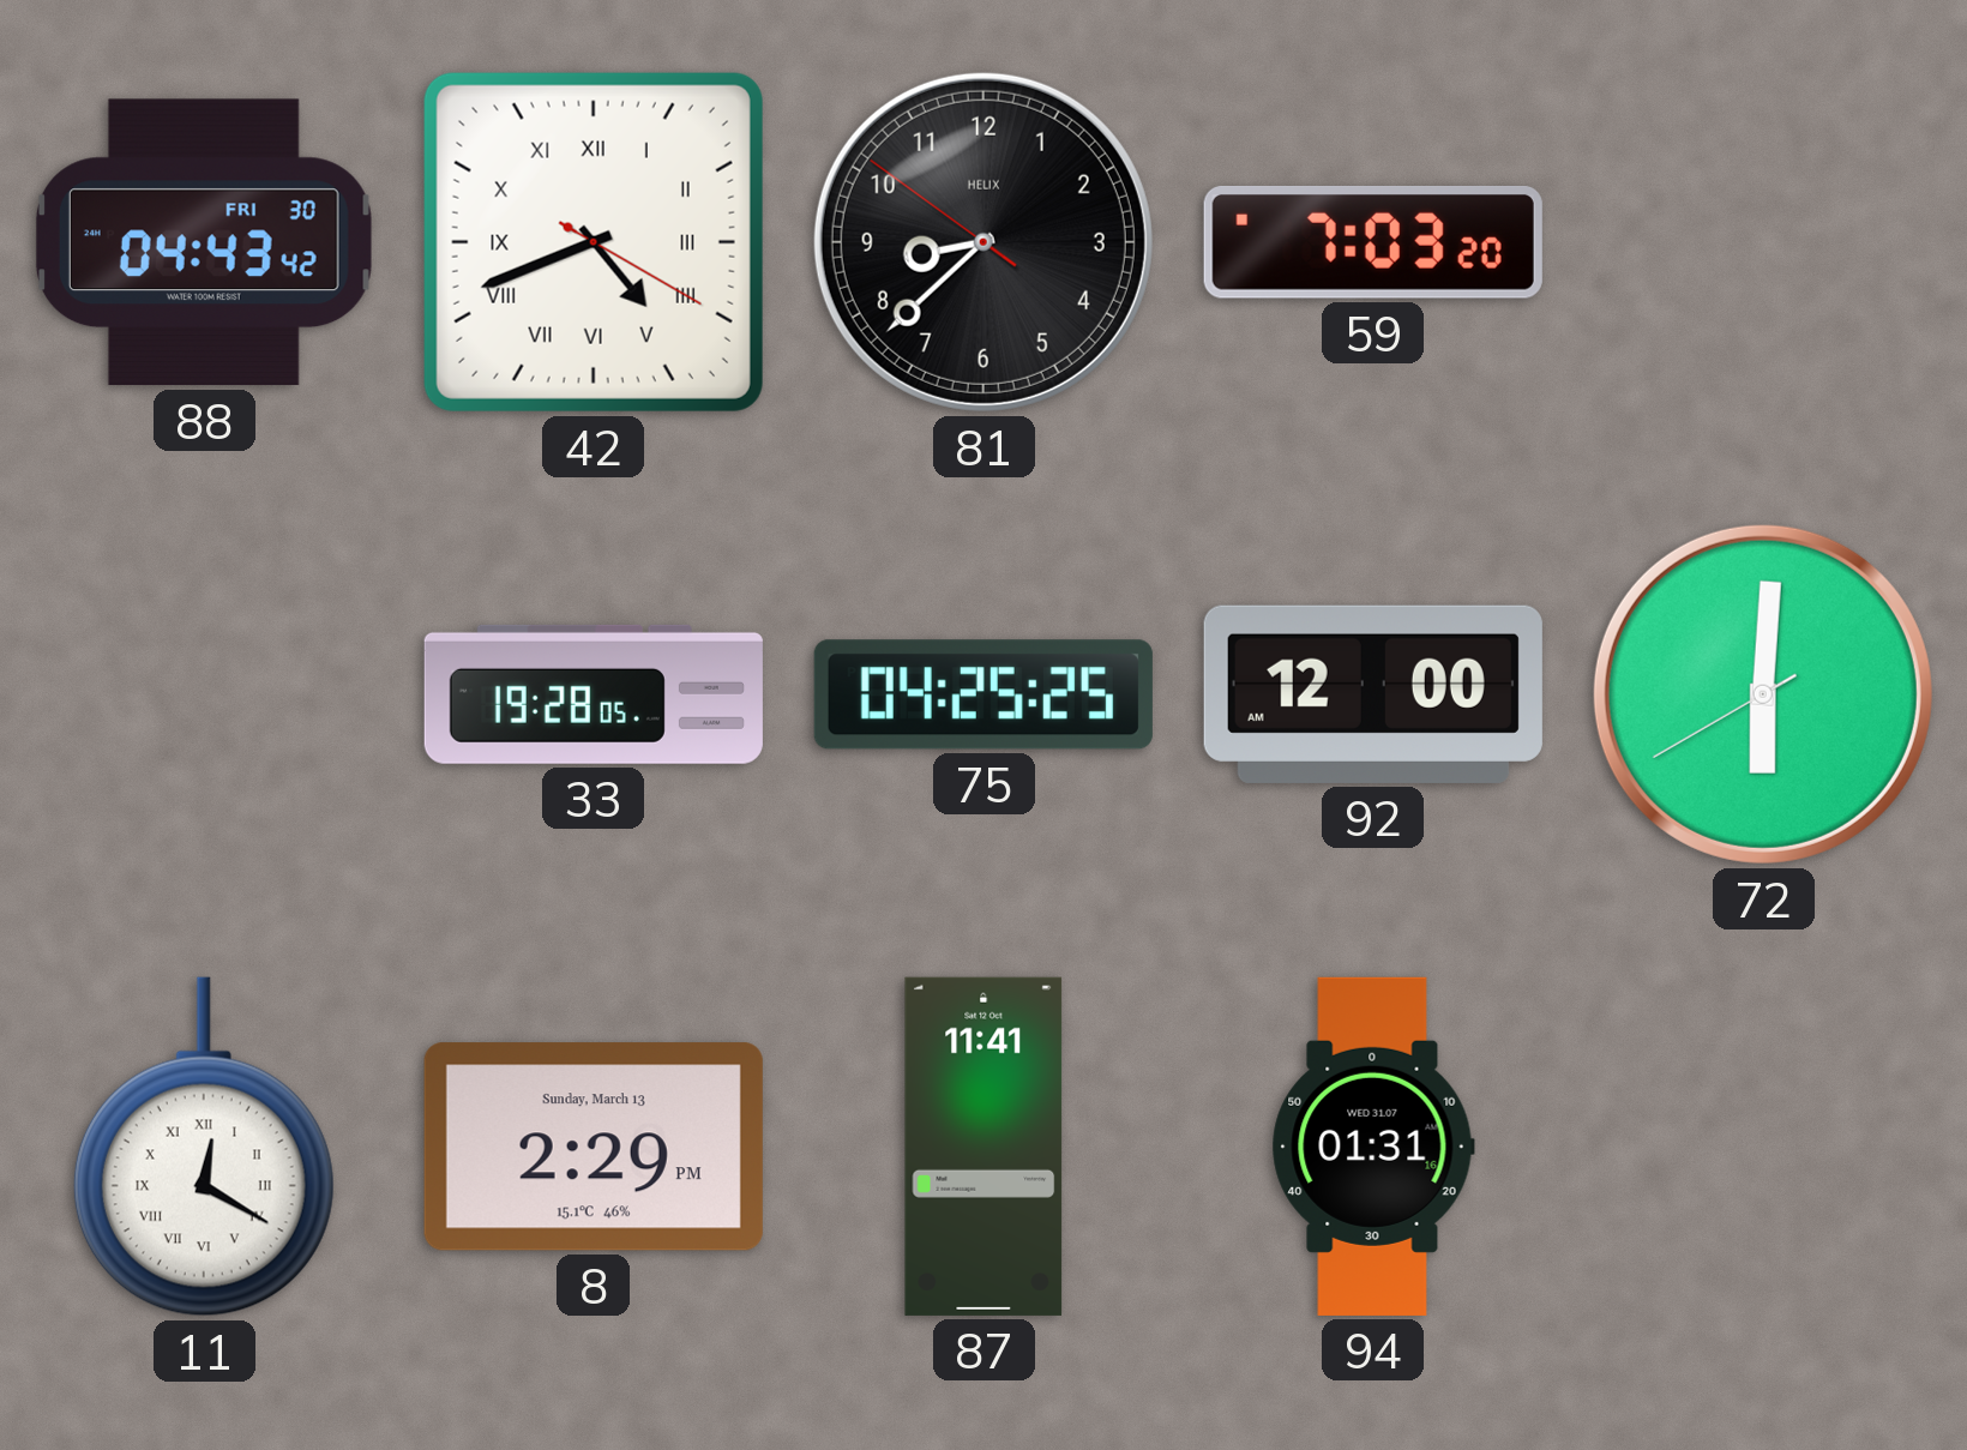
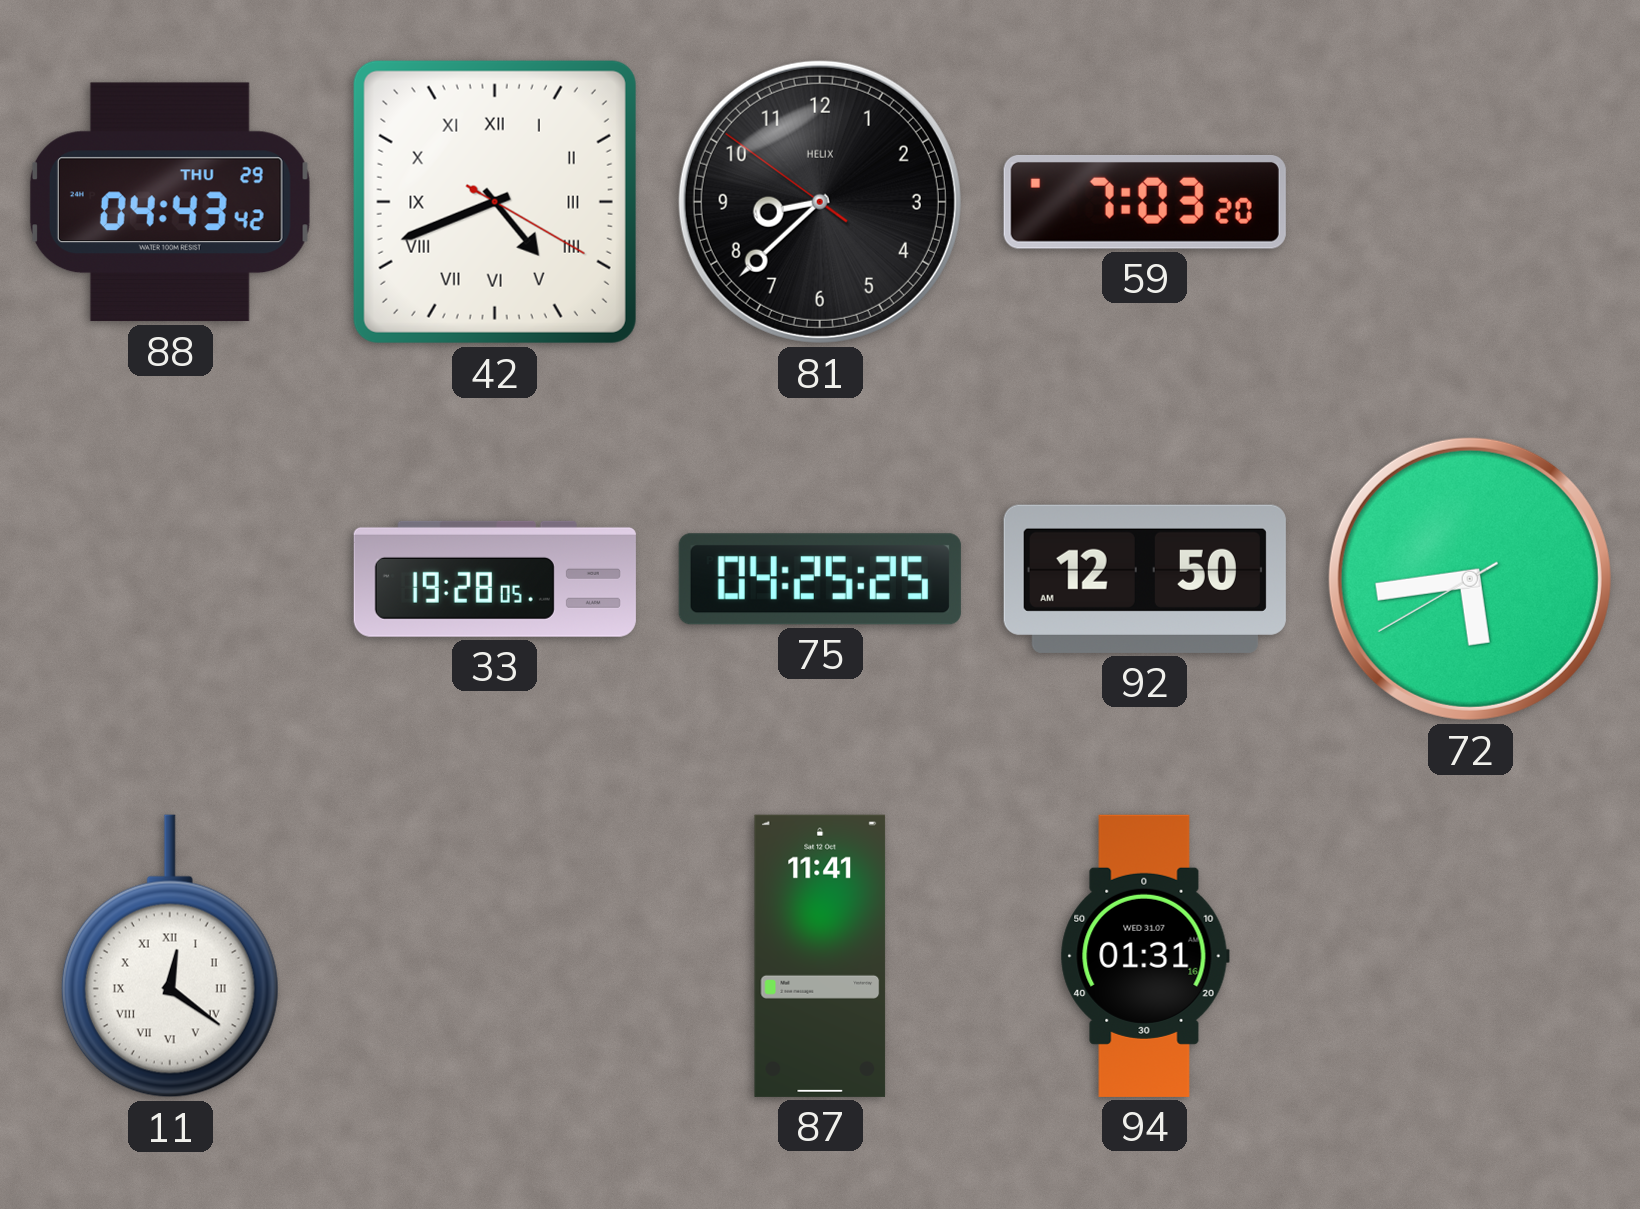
88 date: FRI 30 -> THU 29
92: 12:00 -> 12:50
72: 6:00 -> 5:43
11: 12:20 -> 12:21
8: 2:29 -> none
